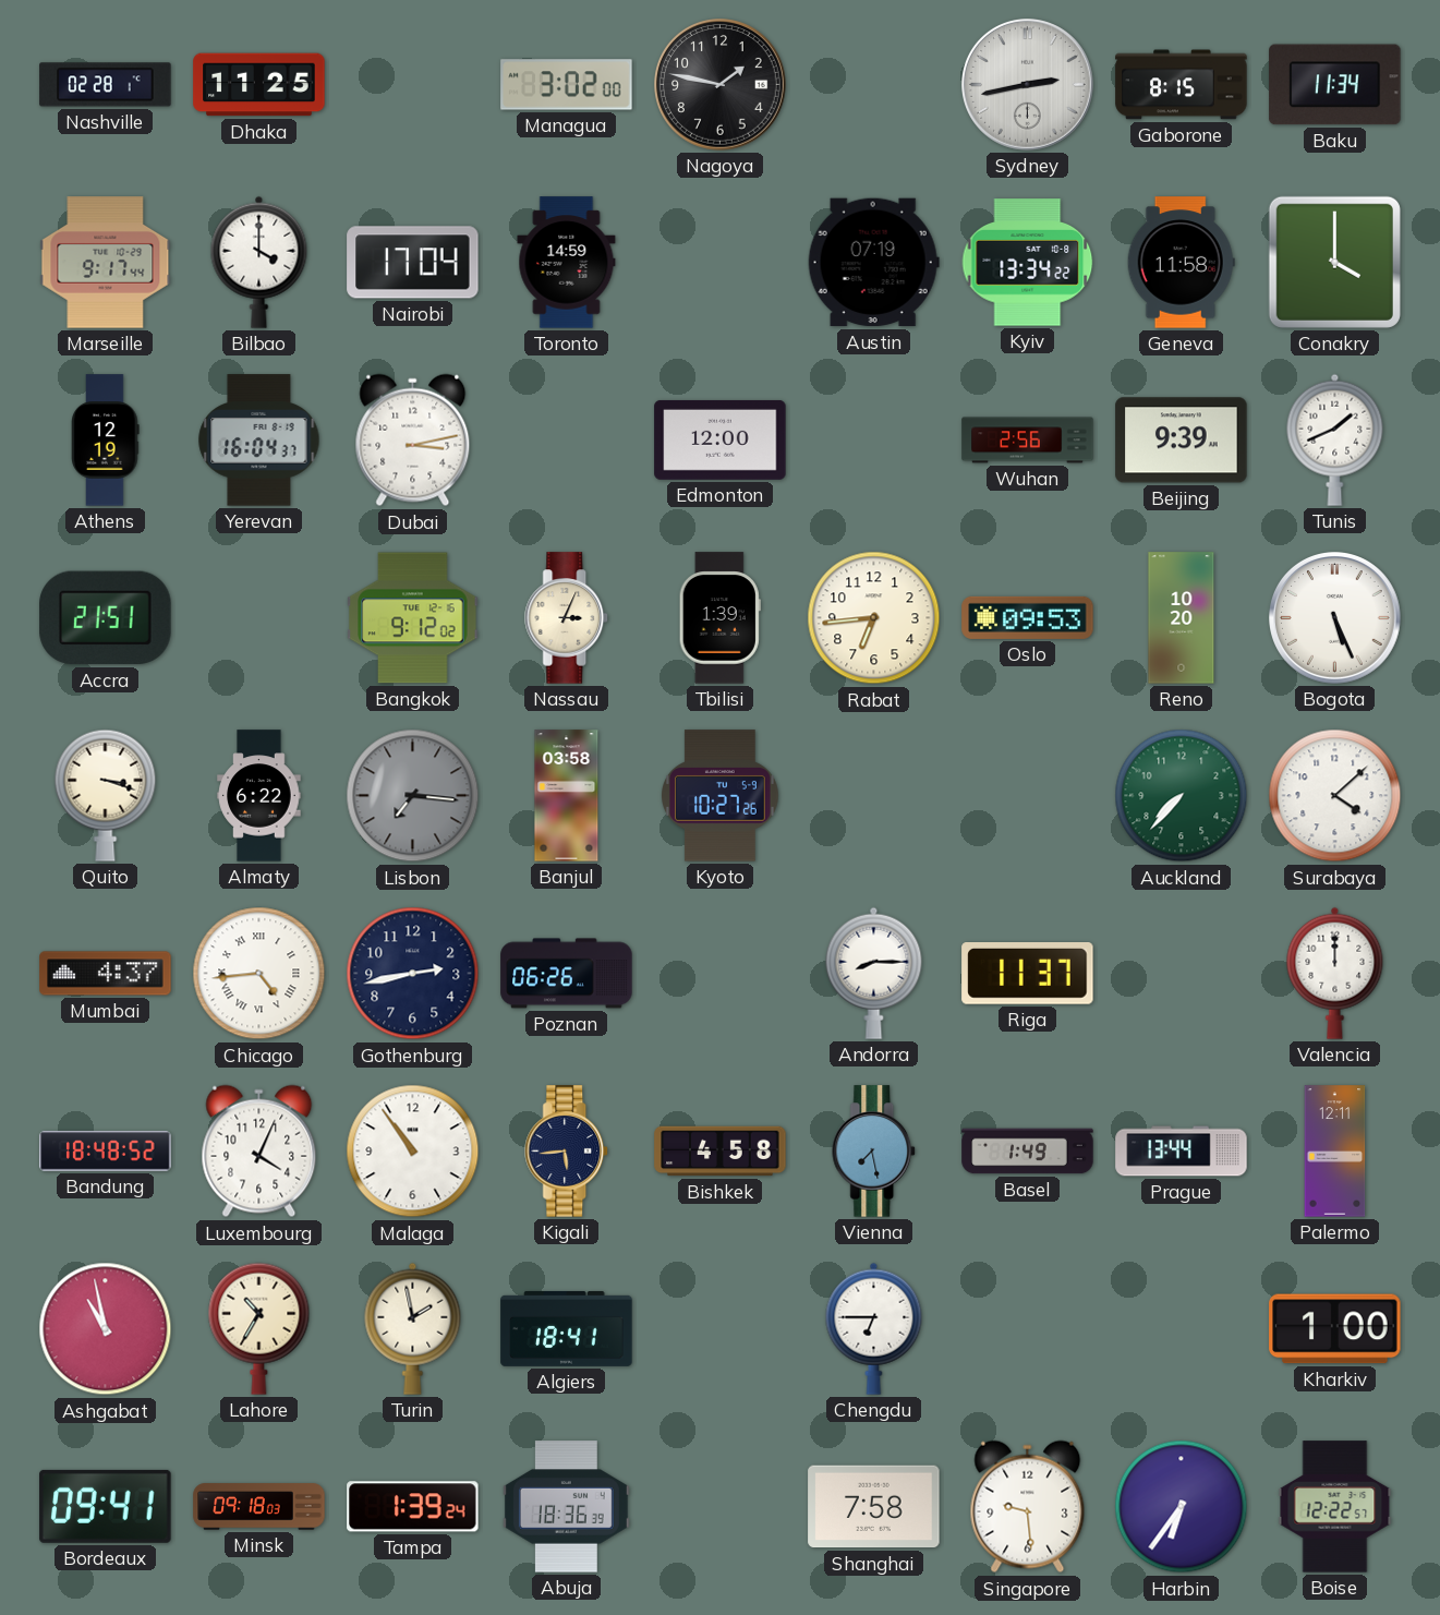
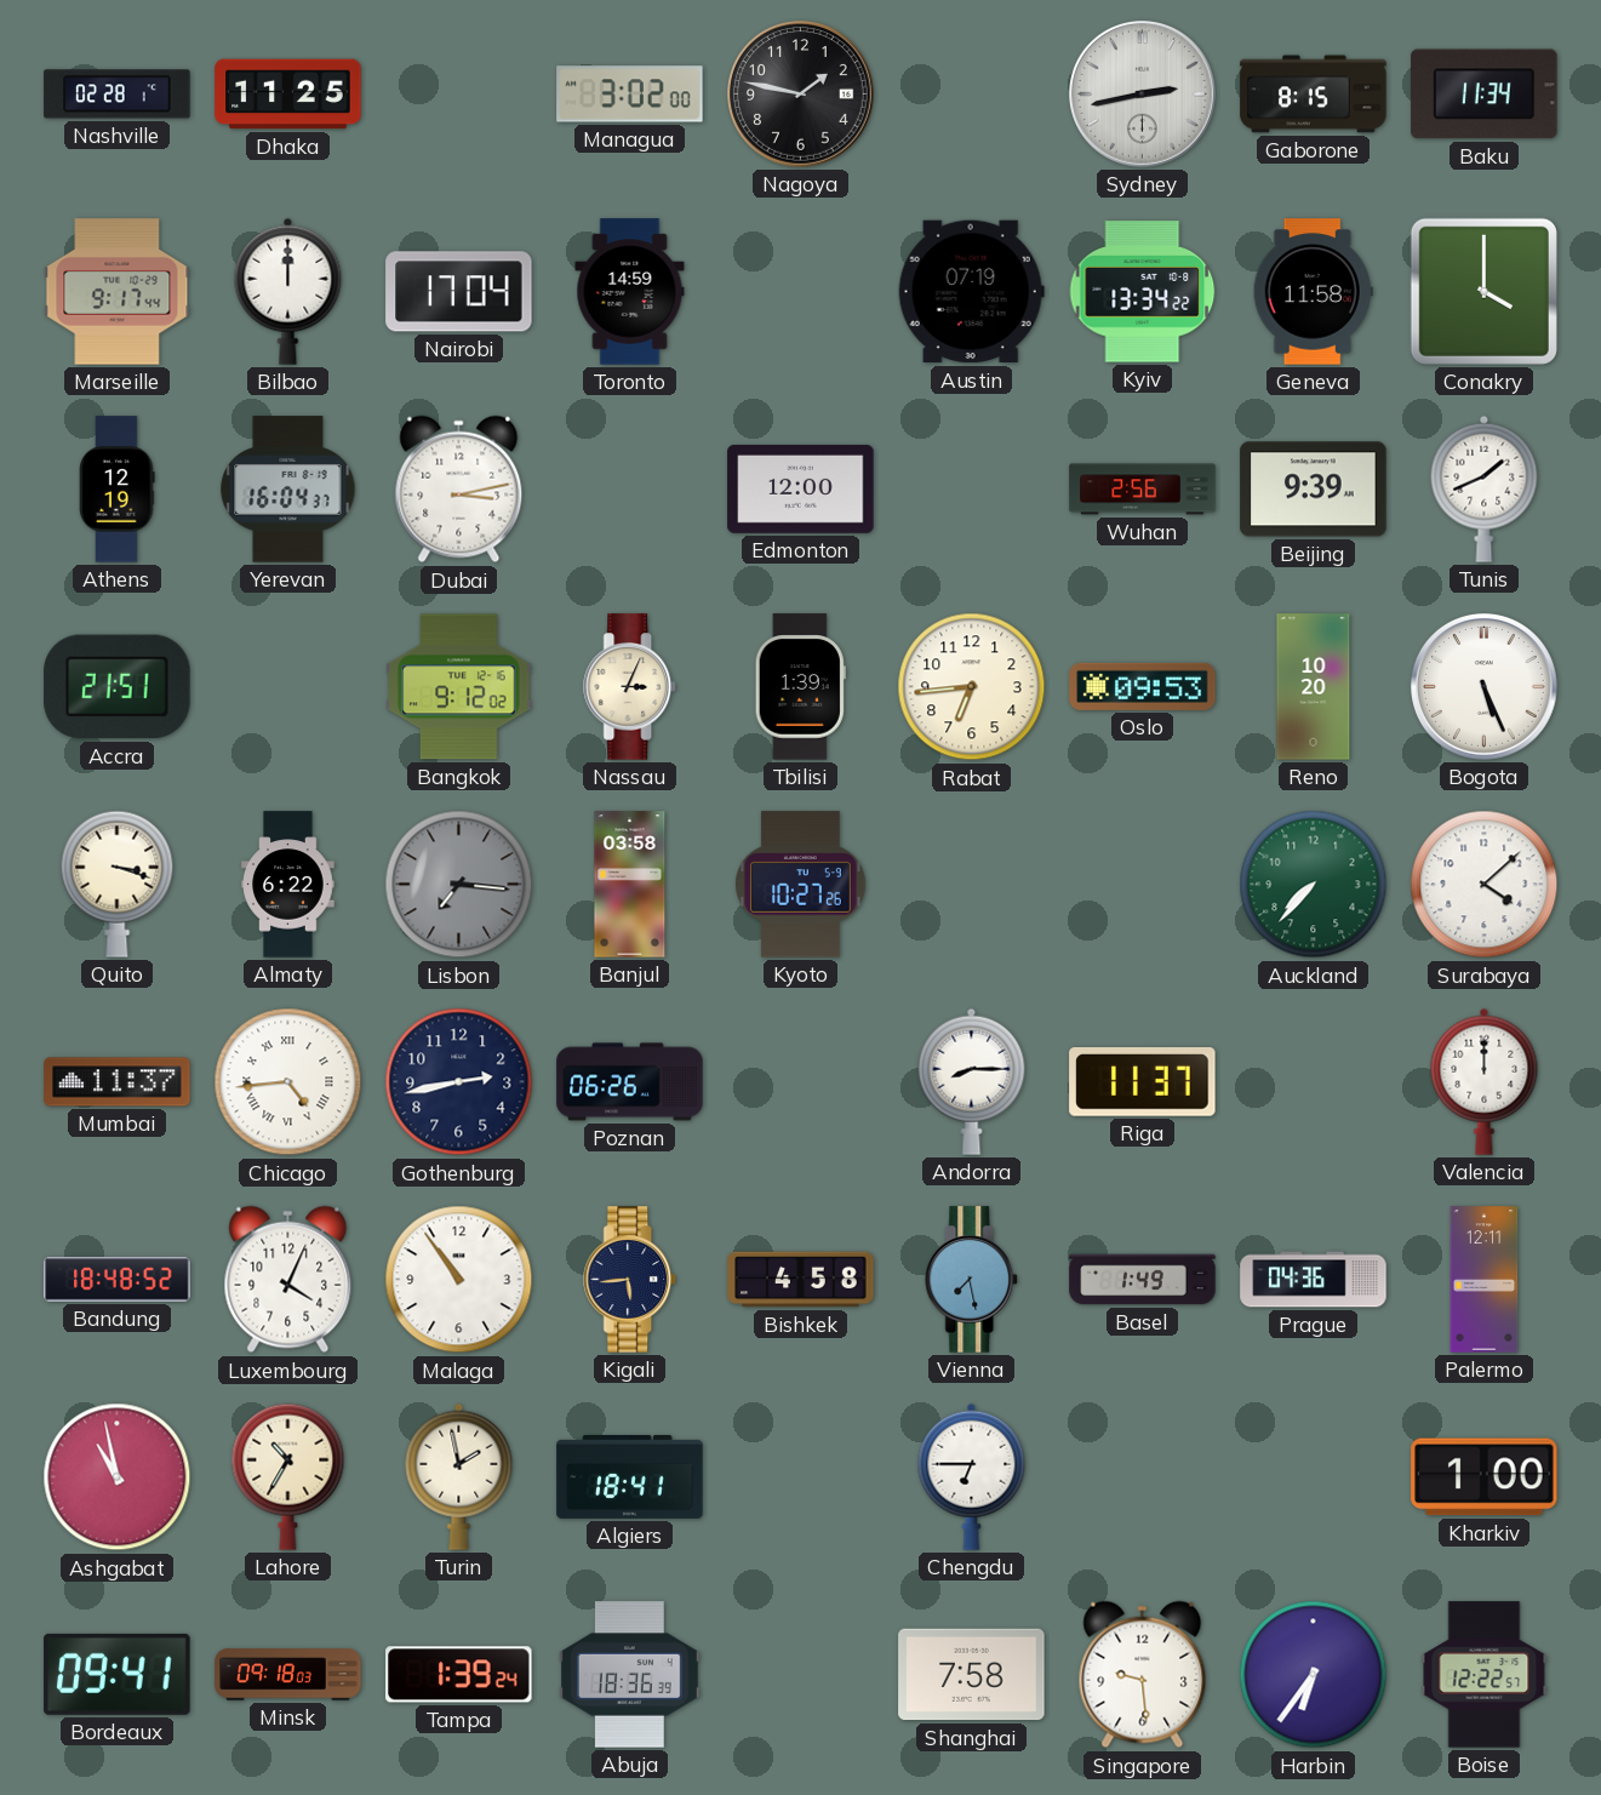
Bilbao: 4:00 -> 12:00
Mumbai: 4:37 -> 11:37
Prague: 13:44 -> 04:36
